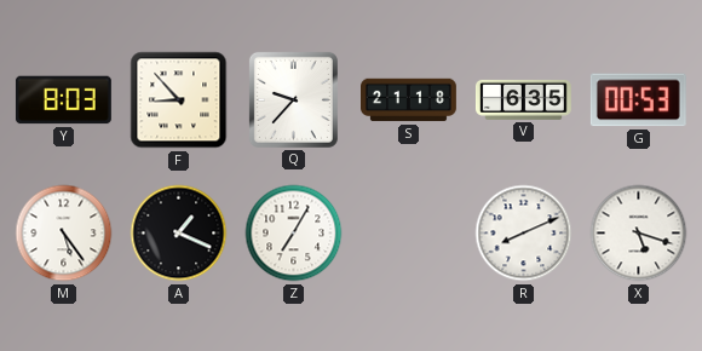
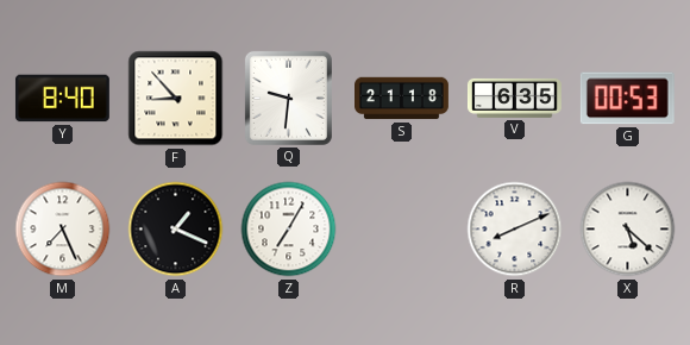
Y: 8:03 -> 8:40
Q: 9:37 -> 9:31
M: 5:24 -> 7:26
X: 5:18 -> 5:22
